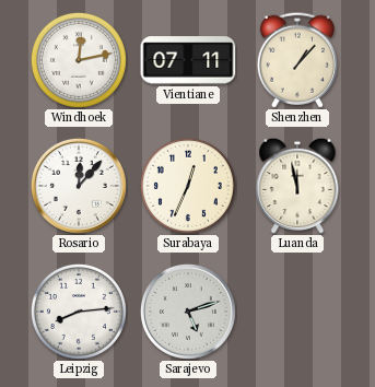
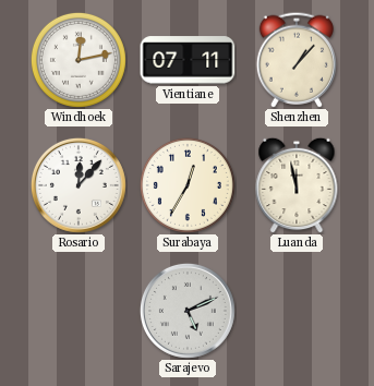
Surabaya: 12:34 -> 12:35
Leipzig: 8:14 -> none
Sarajevo: 5:12 -> 5:11
